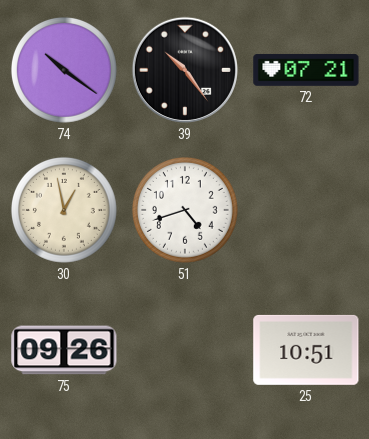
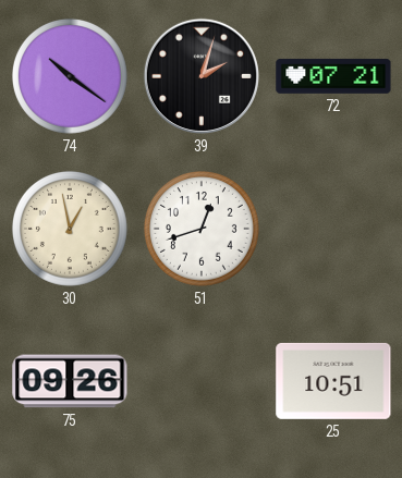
39: 10:24 -> 2:03
51: 4:42 -> 12:42
